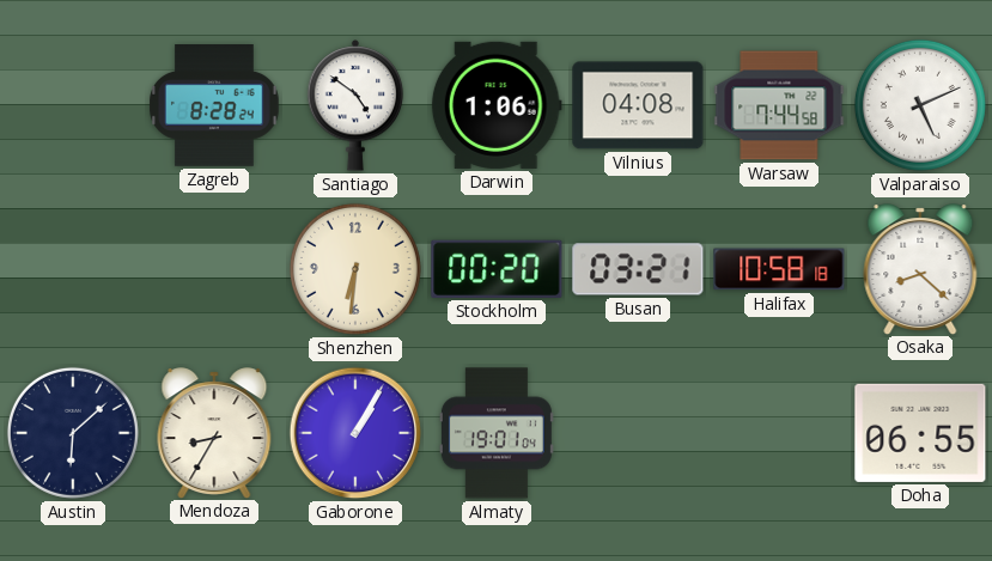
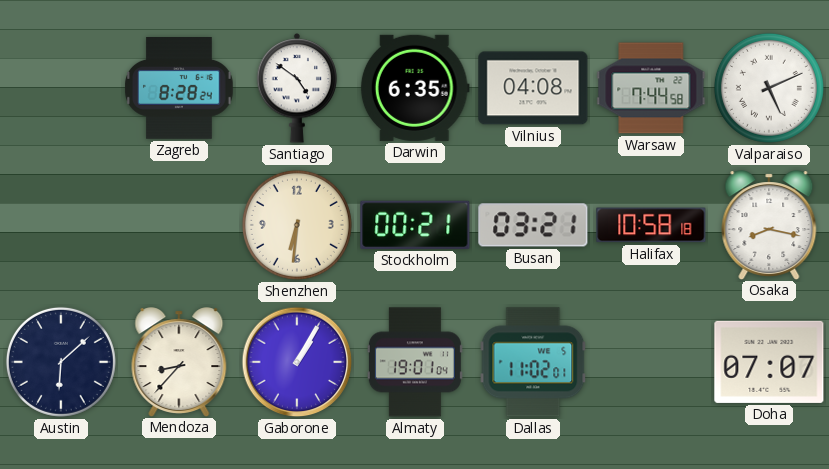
Darwin: 1:06 -> 6:35
Stockholm: 00:20 -> 00:21
Osaka: 8:22 -> 8:17
Mendoza: 8:35 -> 8:37
Dallas: none -> 11:02
Doha: 06:55 -> 07:07
